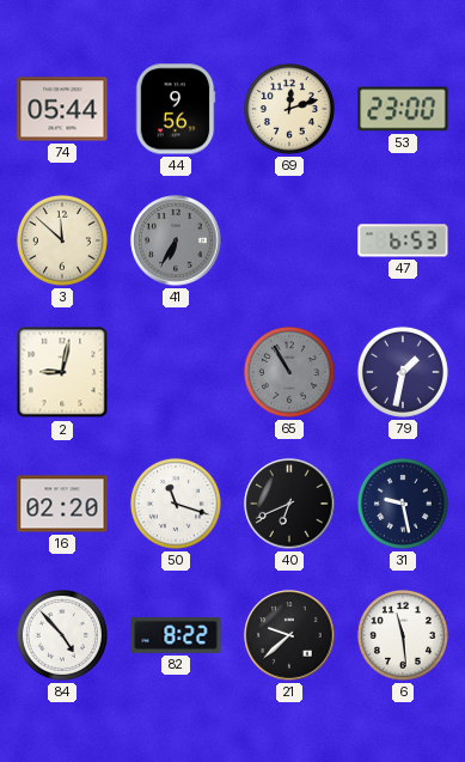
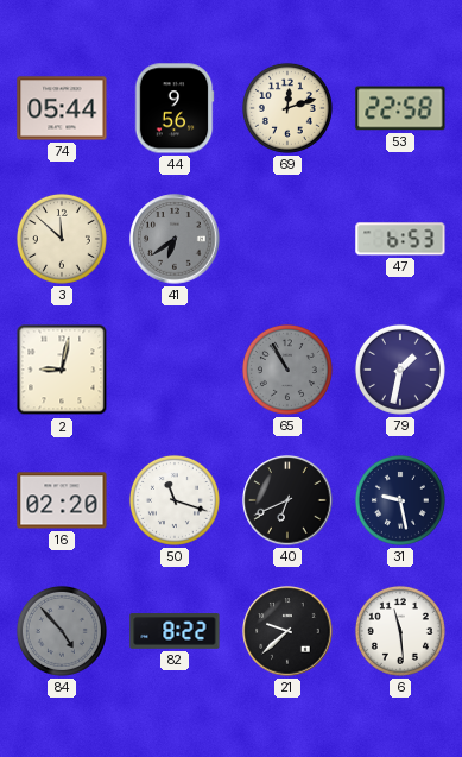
53: 23:00 -> 22:58
41: 6:35 -> 6:39
84 dial: white -> grey
